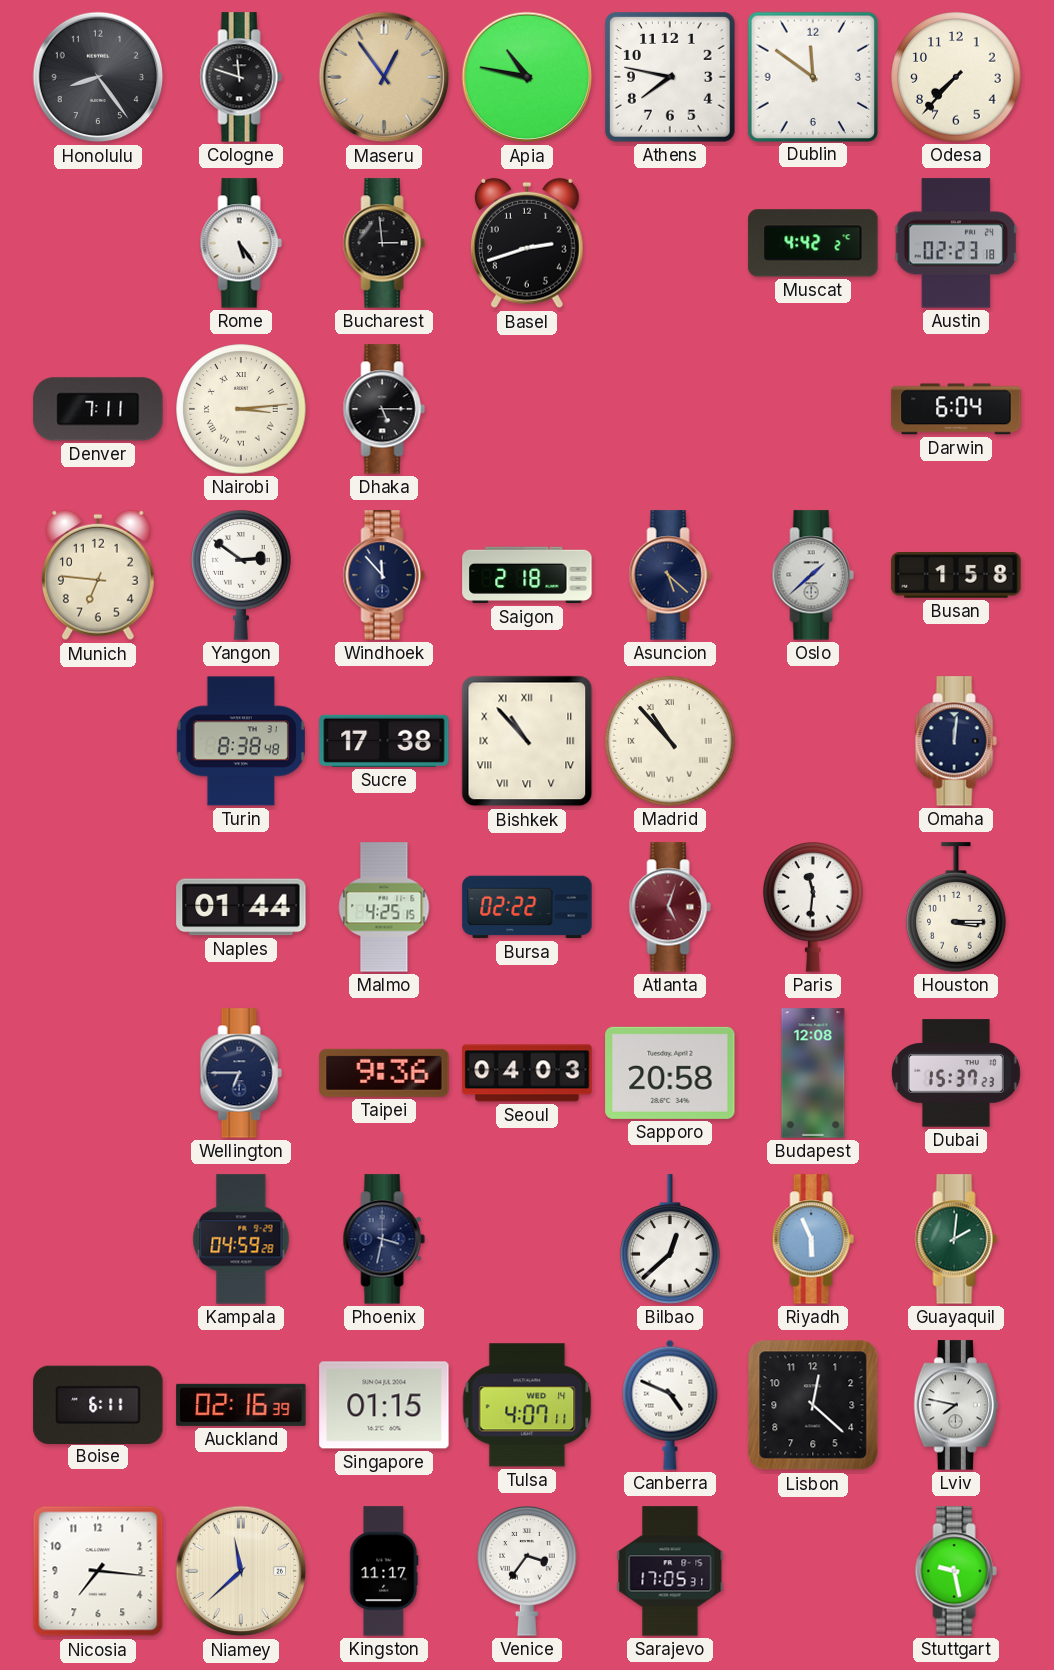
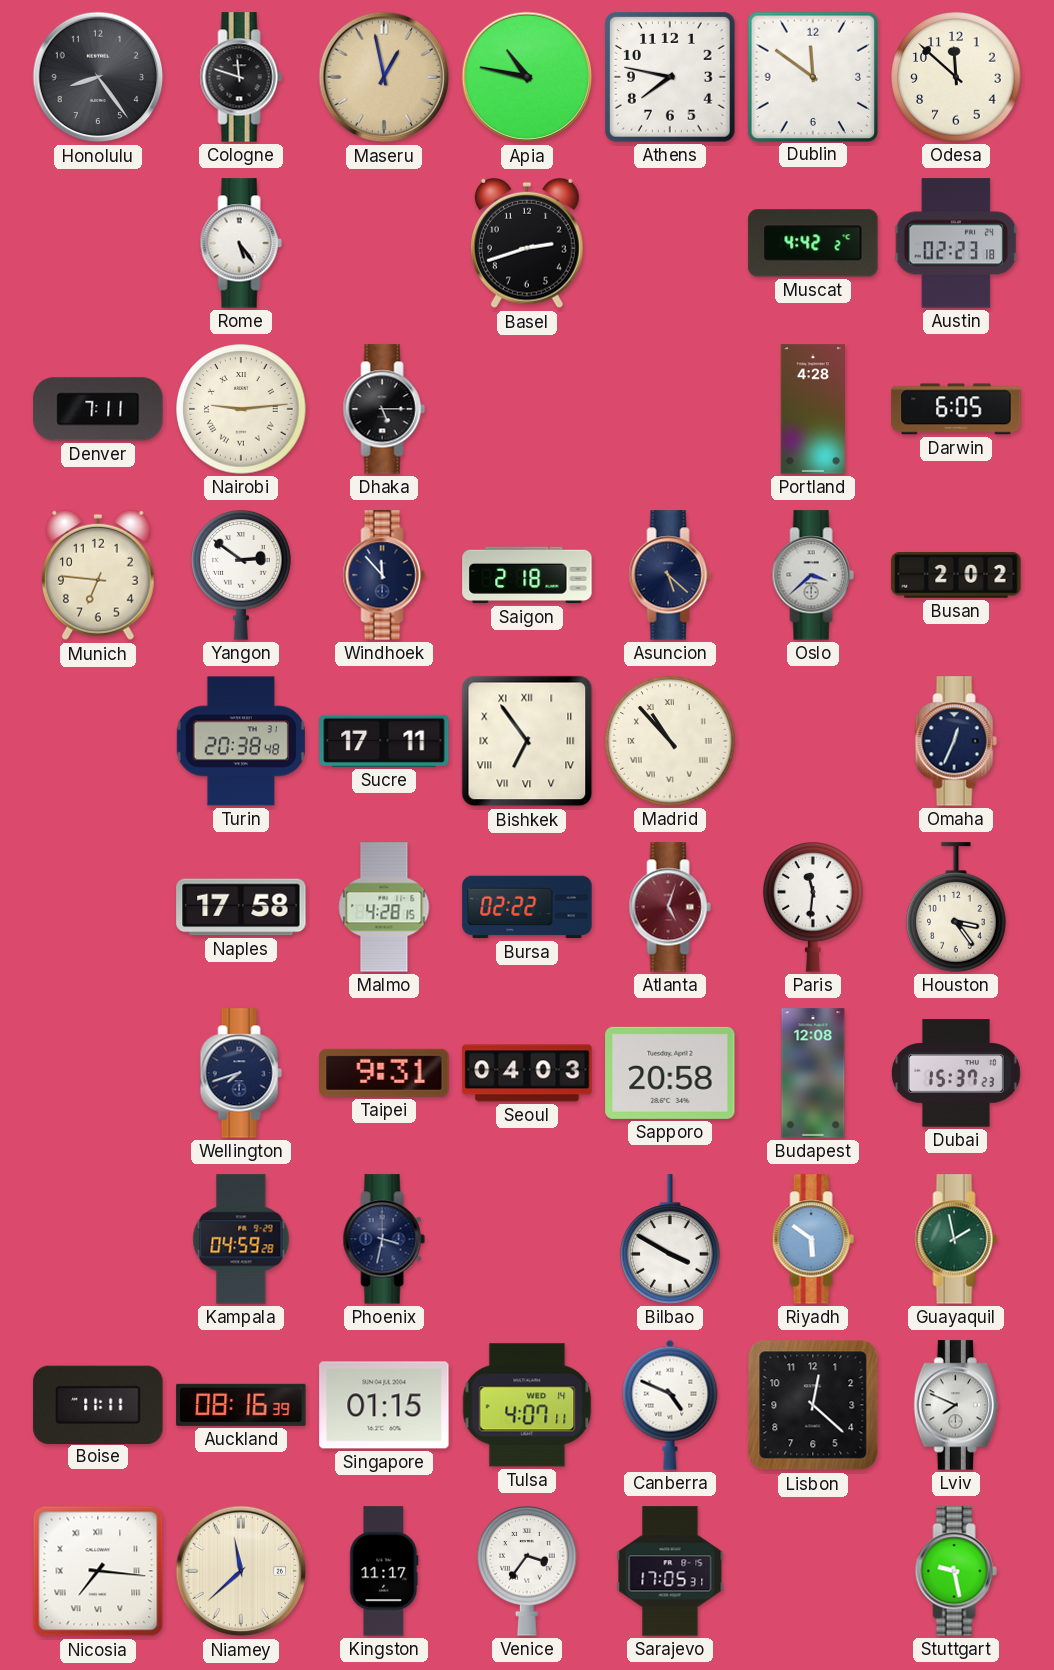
Maseru: 12:54 -> 12:58
Odesa: 7:37 -> 11:52
Bucharest: 2:59 -> none
Nairobi: 3:14 -> 9:14
Portland: none -> 4:28
Darwin: 6:04 -> 6:05
Oslo: 1:38 -> 3:38
Busan: 1:58 -> 2:02
Turin: 8:38 -> 20:38
Sucre: 17:38 -> 17:11
Bishkek: 10:53 -> 6:54
Omaha: 12:01 -> 12:34
Naples: 01:44 -> 17:58
Malmo: 4:25 -> 4:28
Houston: 3:15 -> 3:24
Wellington: 6:45 -> 7:42
Taipei: 9:36 -> 9:31
Bilbao: 12:38 -> 3:50
Riyadh: 5:56 -> 5:51
Guayaquil: 2:01 -> 1:58
Boise: 6:11 -> 11:11
Auckland: 02:16 -> 08:16
Lviv: 7:47 -> 7:49
Nicosia numerals: Arabic -> Roman
